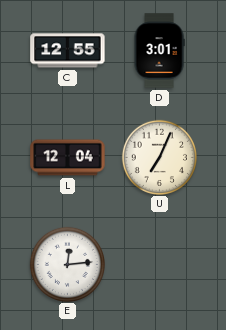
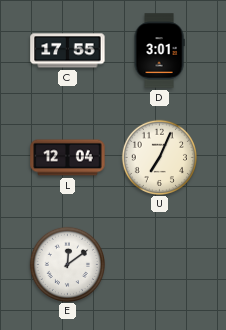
C: 12:55 -> 17:55
E: 12:14 -> 12:09
